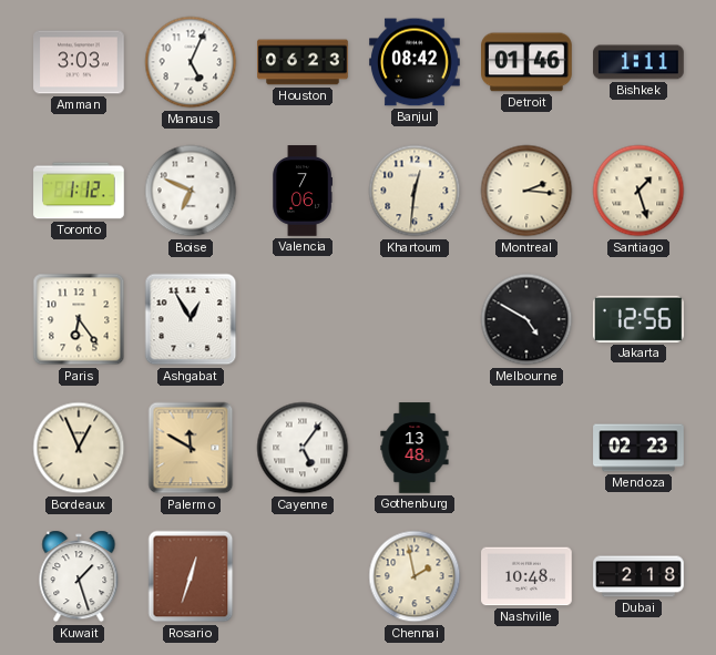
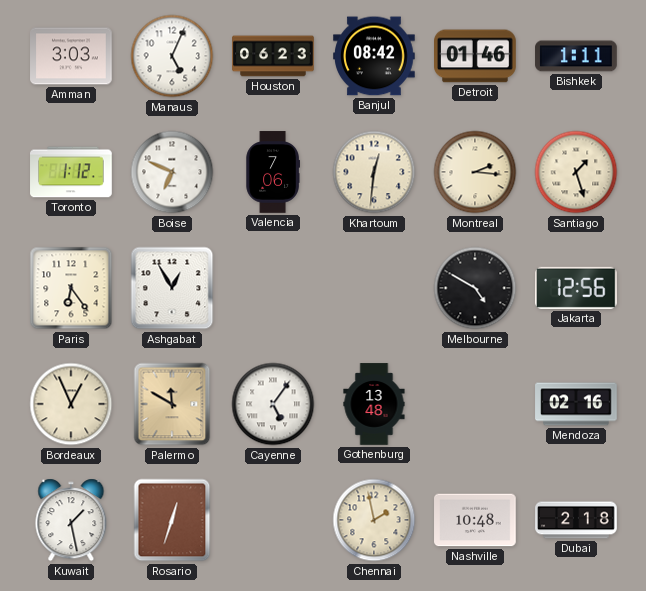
Mendoza: 02:23 -> 02:16
Kuwait: 1:27 -> 1:28
